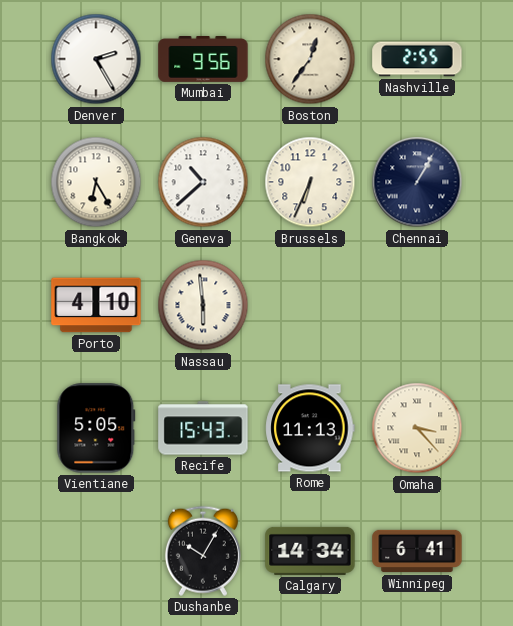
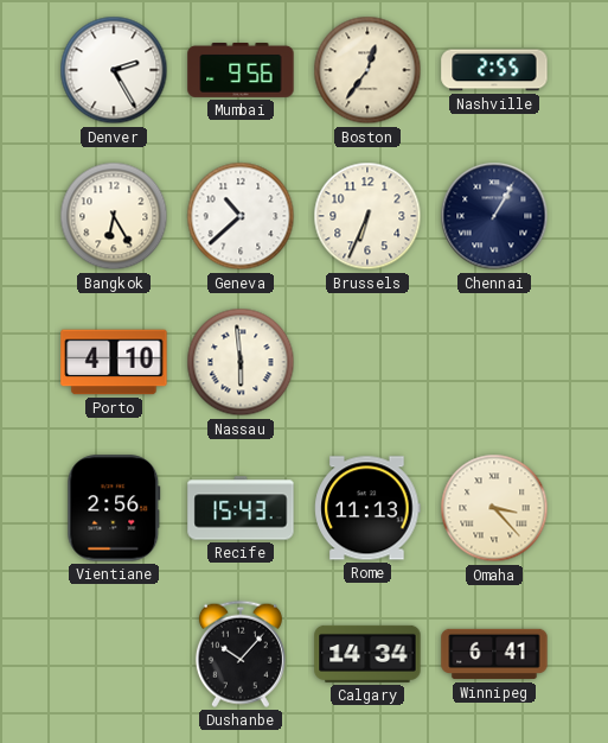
Vientiane: 5:05 -> 2:56
Dushanbe: 10:05 -> 10:07
